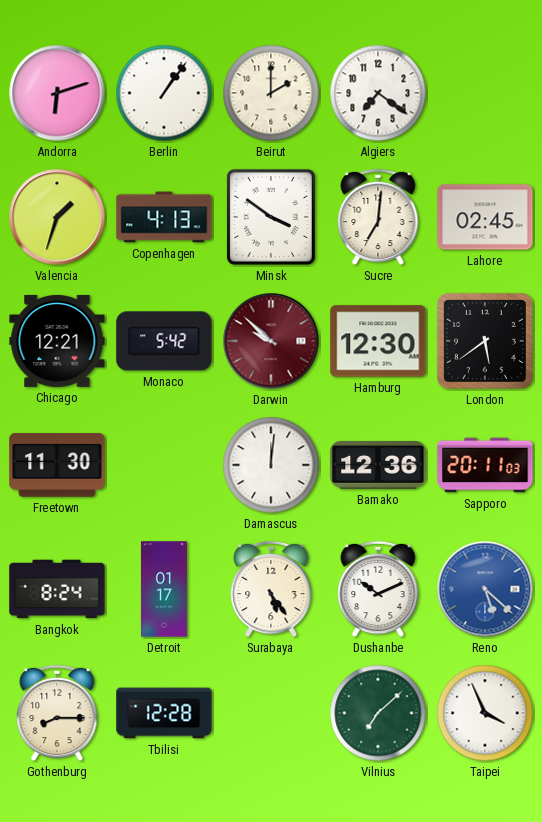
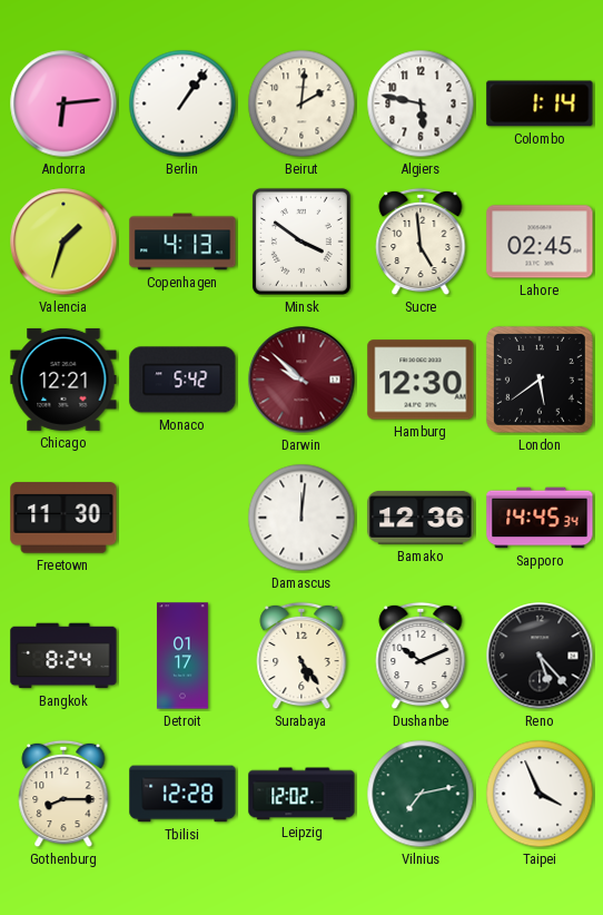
Andorra: 6:12 -> 6:14
Beirut: 2:00 -> 2:01
Algiers: 7:21 -> 5:47
Colombo: none -> 1:14
Sucre: 7:01 -> 4:59
Sapporo: 20:11 -> 14:45
Reno: 5:22 -> 5:23
Reno dial: blue -> black
Leipzig: none -> 12:02
Vilnius: 7:08 -> 7:13
